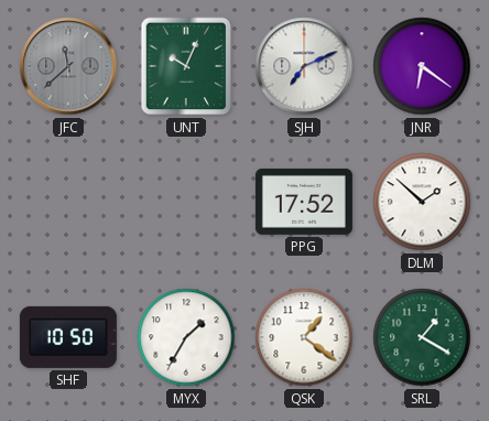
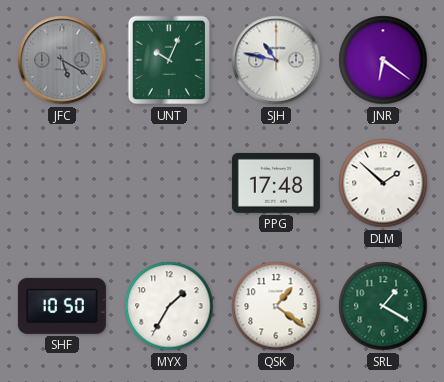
JFC: 11:38 -> 5:20
SJH: 7:11 -> 10:47
PPG: 17:52 -> 17:48
